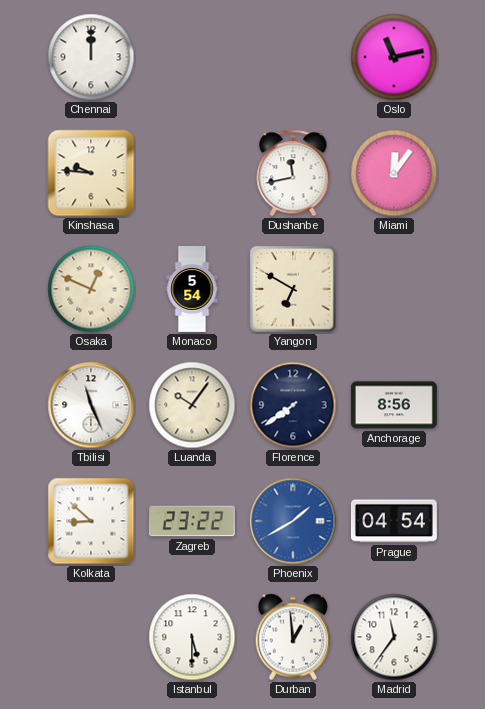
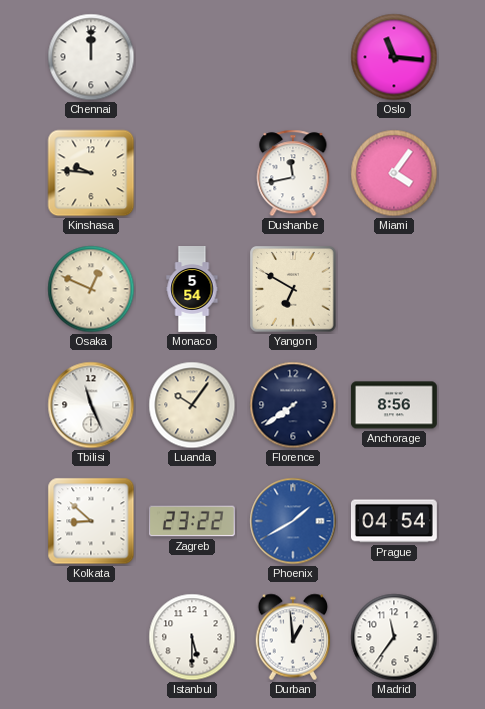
Oslo: 11:13 -> 11:16
Miami: 12:06 -> 4:06
